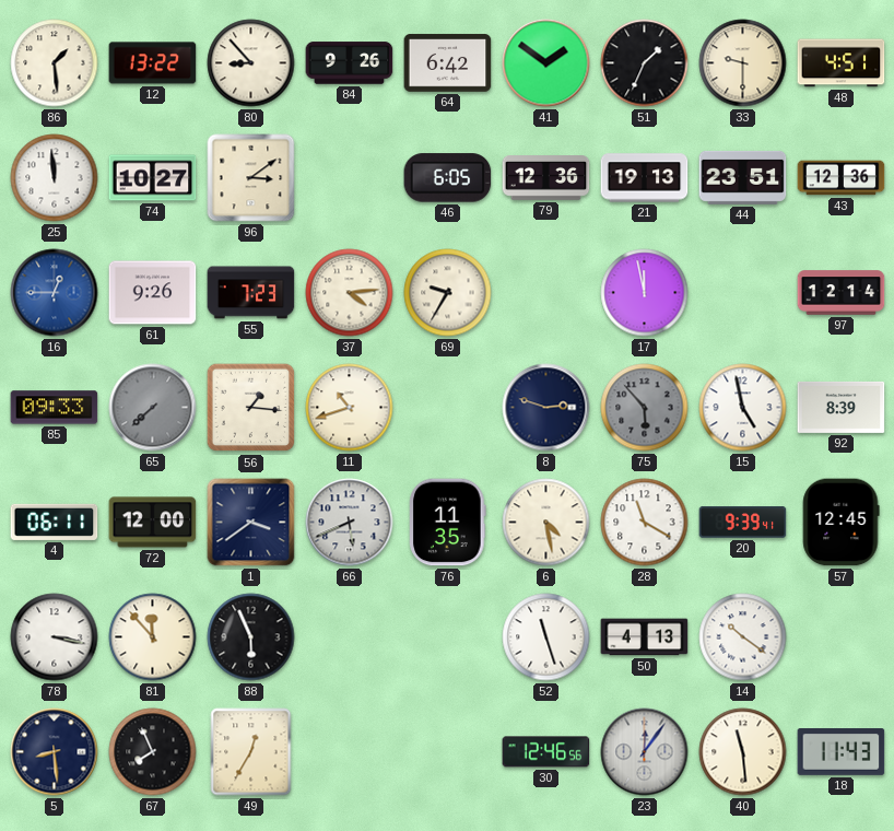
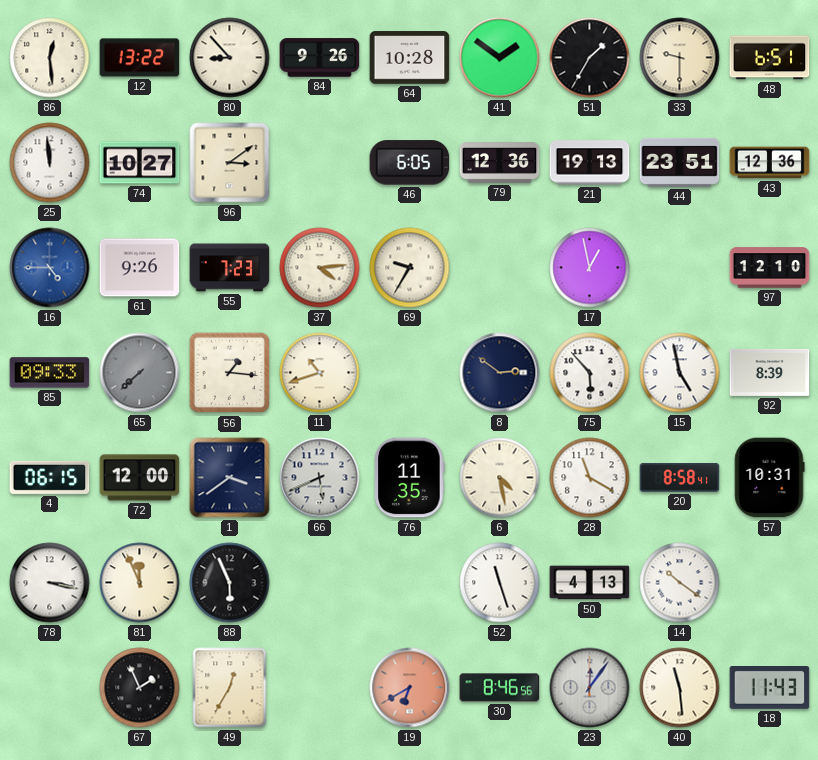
86: 1:29 -> 12:29
64: 6:42 -> 10:28
51: 1:34 -> 1:35
48: 4:51 -> 6:51
16: 12:45 -> 4:45
17: 11:58 -> 12:58
97: 12:14 -> 12:10
8: 2:48 -> 2:51
75 dial: grey -> white
4: 06:11 -> 06:15
20: 9:39 -> 8:58
57: 12:45 -> 10:31
81: 11:53 -> 11:56
5: 8:29 -> none
67: 7:56 -> 1:56
19: none -> 6:40
30: 12:46 -> 8:46
